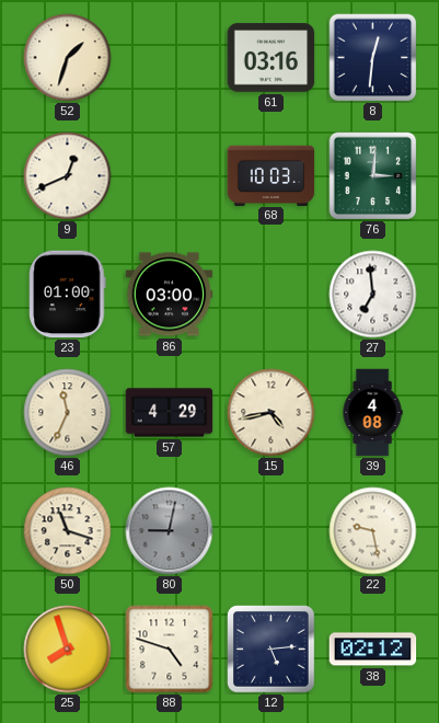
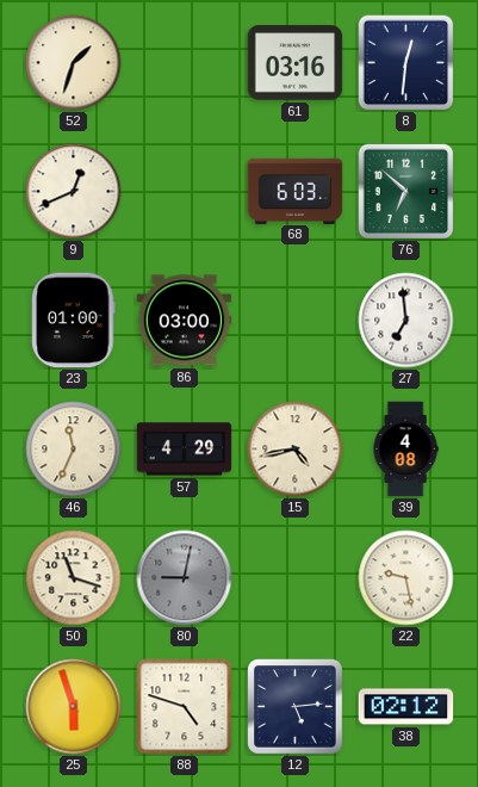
68: 10:03 -> 6:03
76: 3:01 -> 6:52
25: 7:57 -> 5:57
